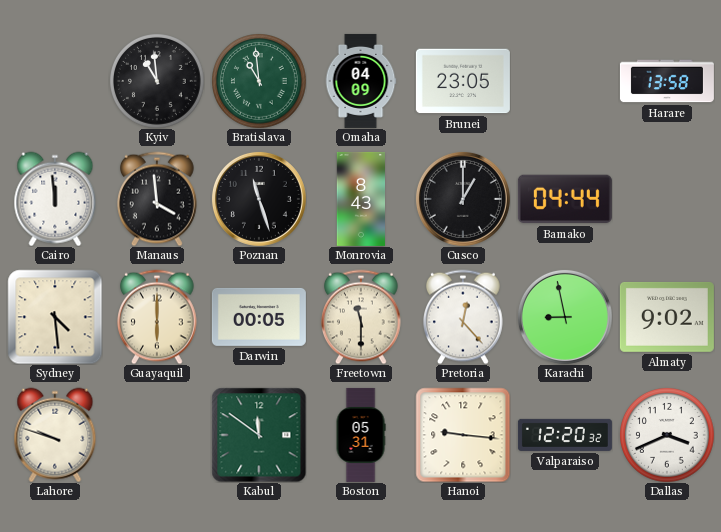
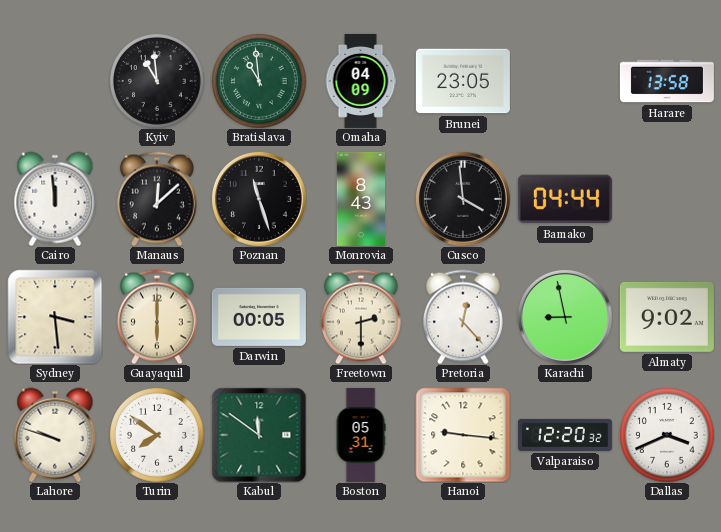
Manaus: 3:59 -> 12:08
Cusco: 1:00 -> 3:59
Sydney: 4:29 -> 3:29
Freetown: 11:30 -> 2:30
Turin: none -> 7:51
